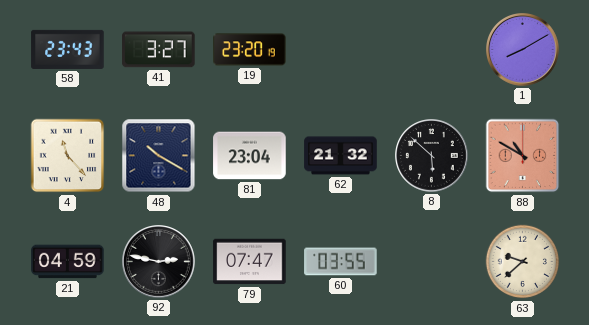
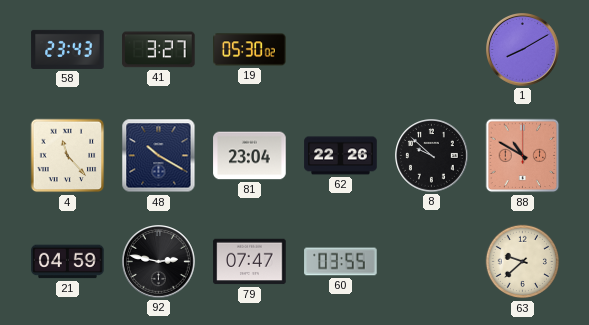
19: 23:20 -> 05:30
62: 21:32 -> 22:26
8: 5:52 -> 9:52
